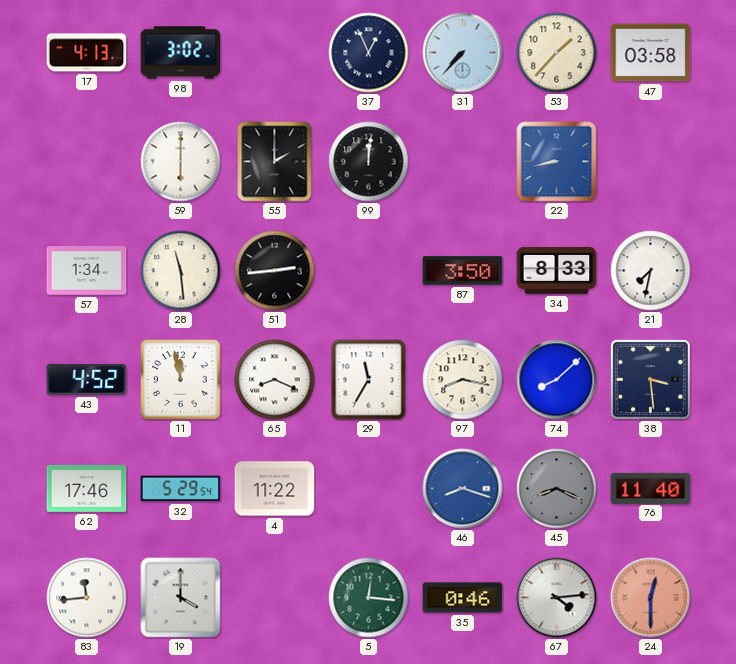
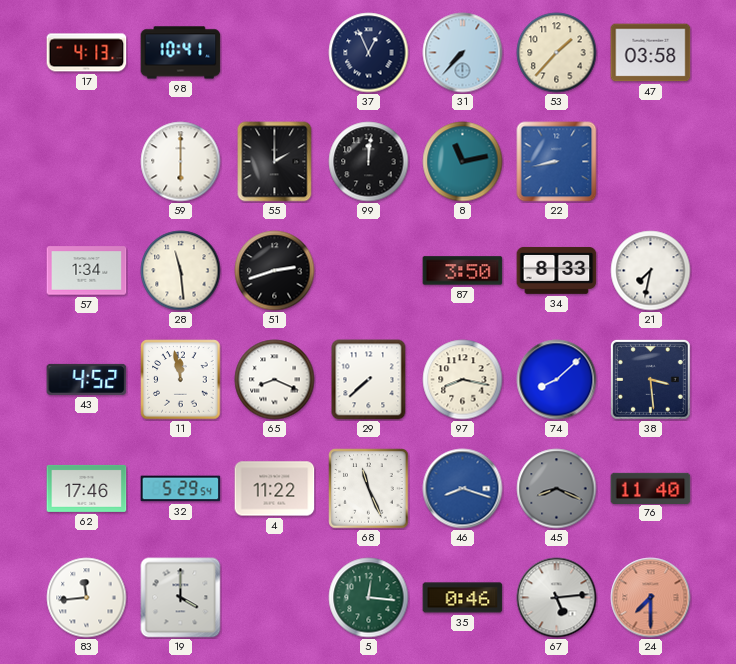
98: 3:02 -> 10:41
8: none -> 11:13
51: 2:44 -> 2:42
29: 11:35 -> 7:38
68: none -> 11:26
67: 4:14 -> 5:14
24: 12:30 -> 7:30
